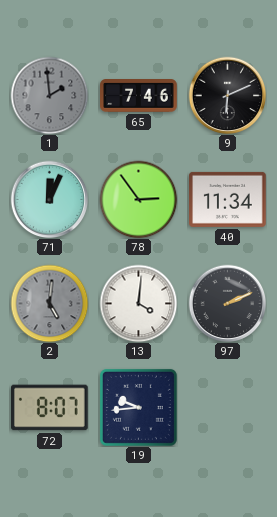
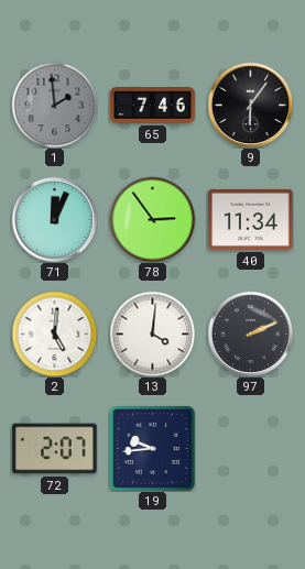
9: 6:11 -> 6:06
2 dial: grey -> white
72: 8:07 -> 2:07
